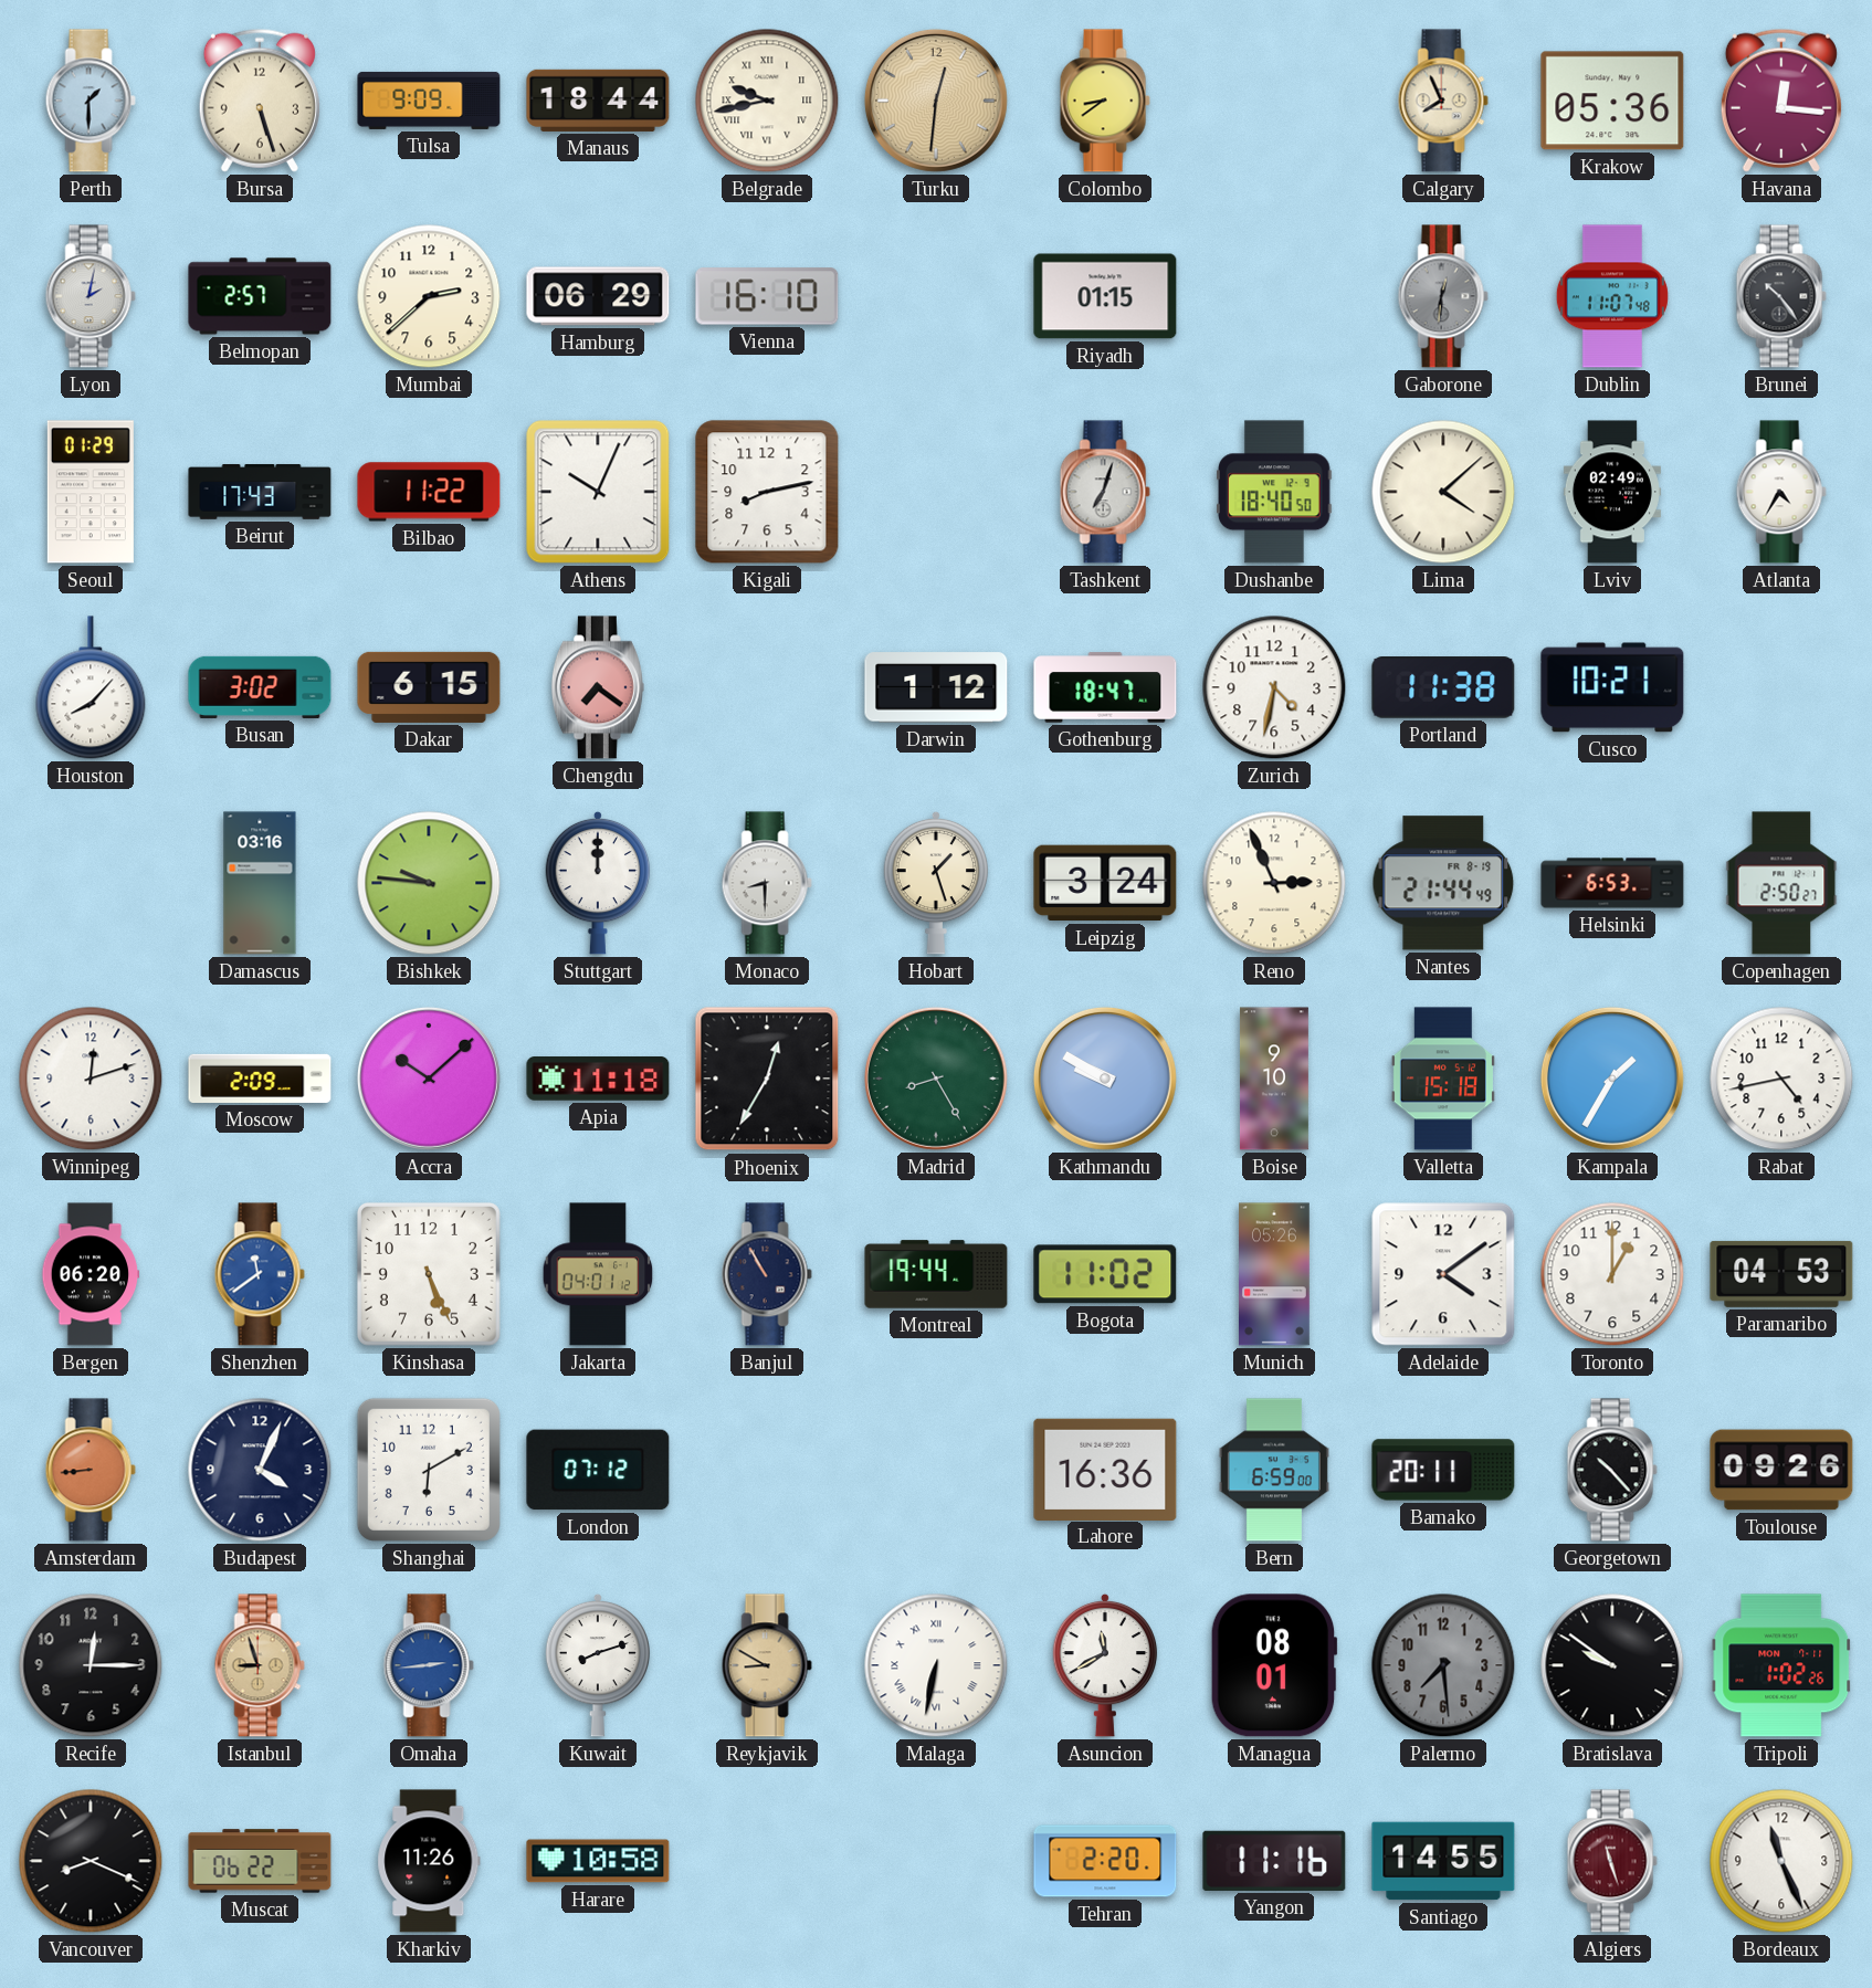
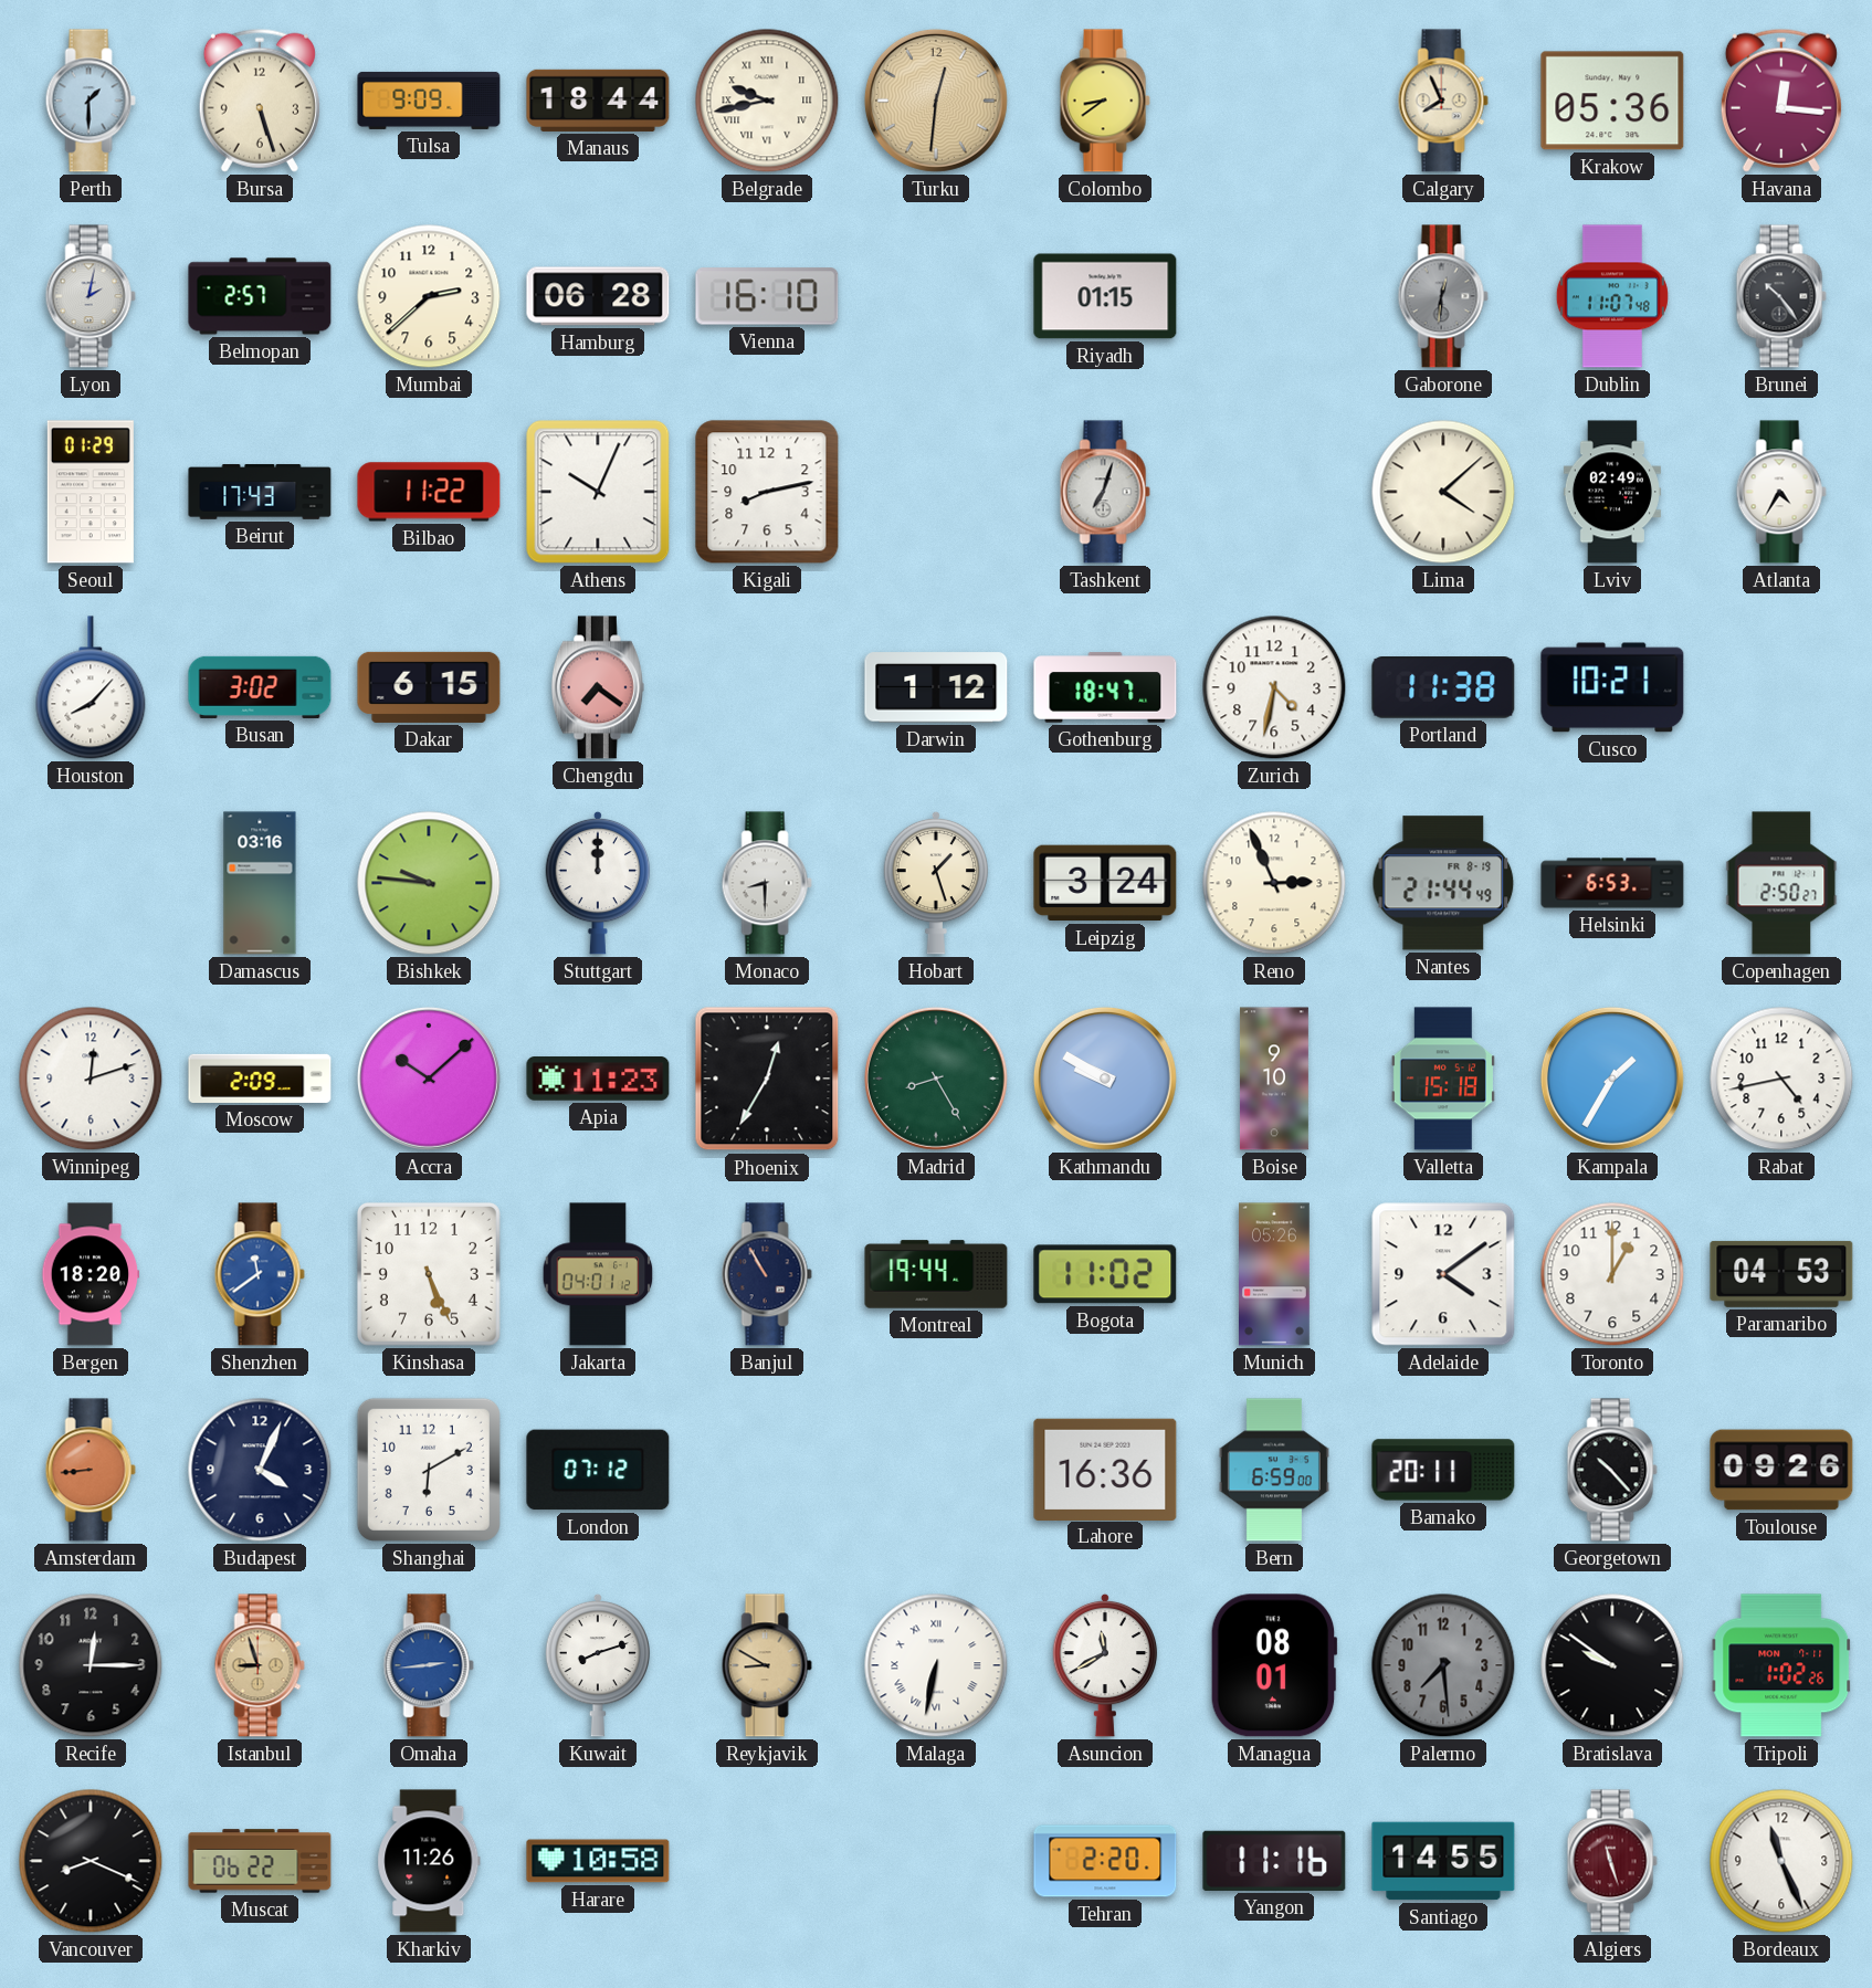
Hamburg: 06:29 -> 06:28
Dushanbe: 18:40 -> none
Apia: 11:18 -> 11:23
Bergen: 06:20 -> 18:20
